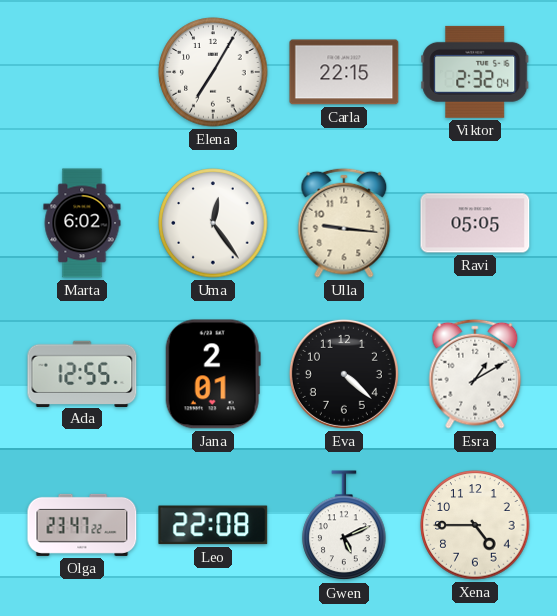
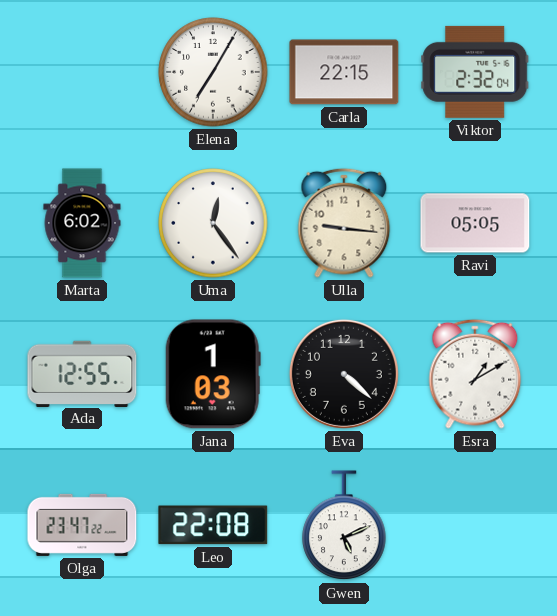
Jana: 2:01 -> 1:03
Xena: 4:45 -> none
